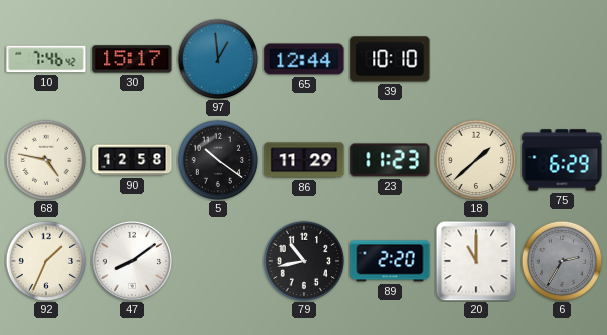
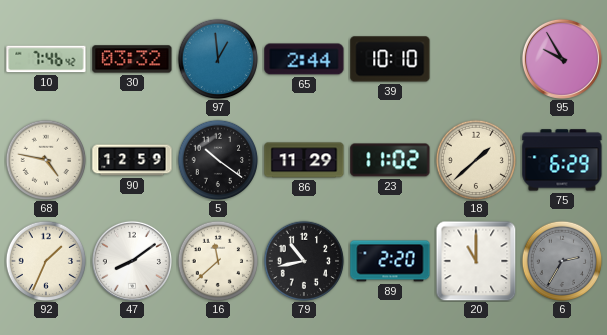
30: 15:17 -> 03:32
65: 12:44 -> 2:44
95: none -> 9:55
90: 12:58 -> 12:59
23: 11:23 -> 11:02
16: none -> 11:38
